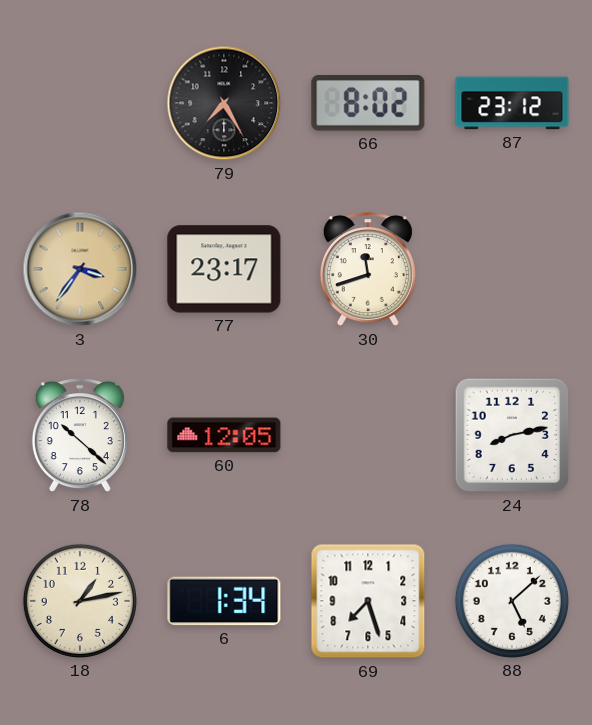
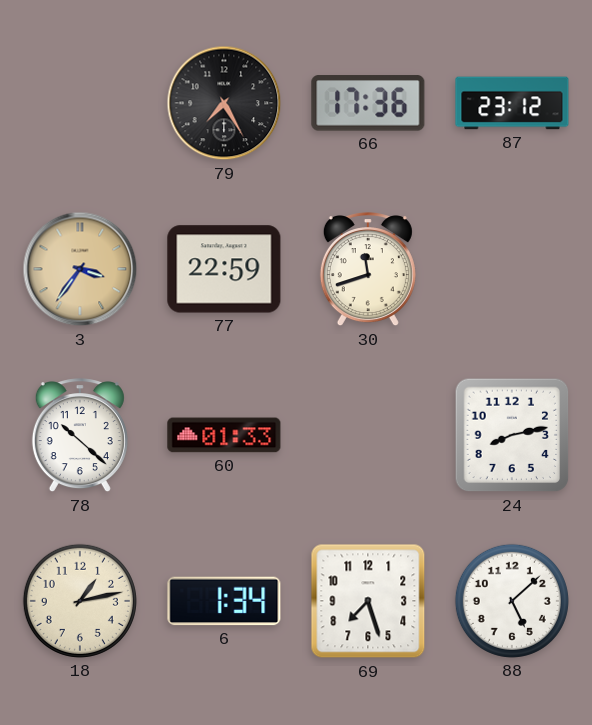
66: 8:02 -> 17:36
77: 23:17 -> 22:59
60: 12:05 -> 01:33
